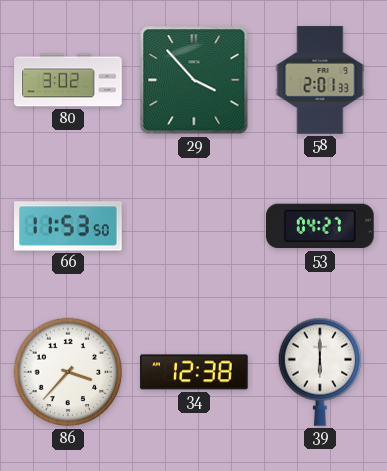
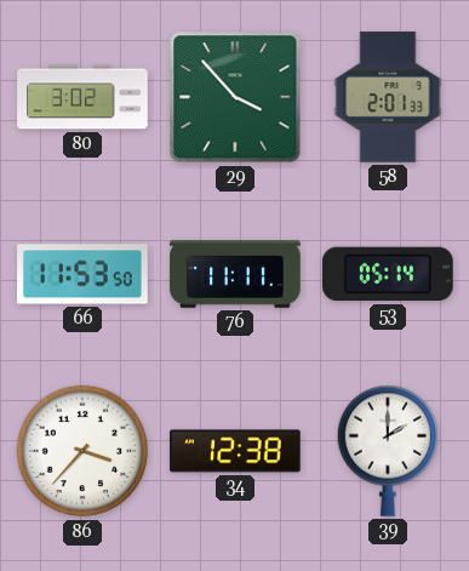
76: none -> 11:11
53: 04:27 -> 05:14
39: 6:00 -> 2:00
